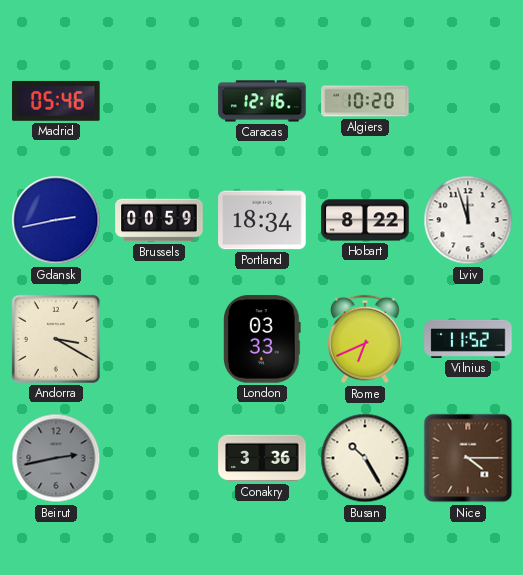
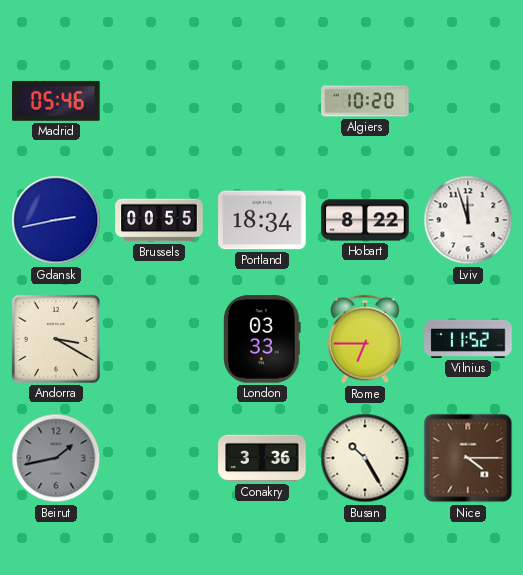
Caracas: 12:16 -> none
Brussels: 00:59 -> 00:55
Rome: 6:41 -> 6:45
Beirut: 2:43 -> 1:43
